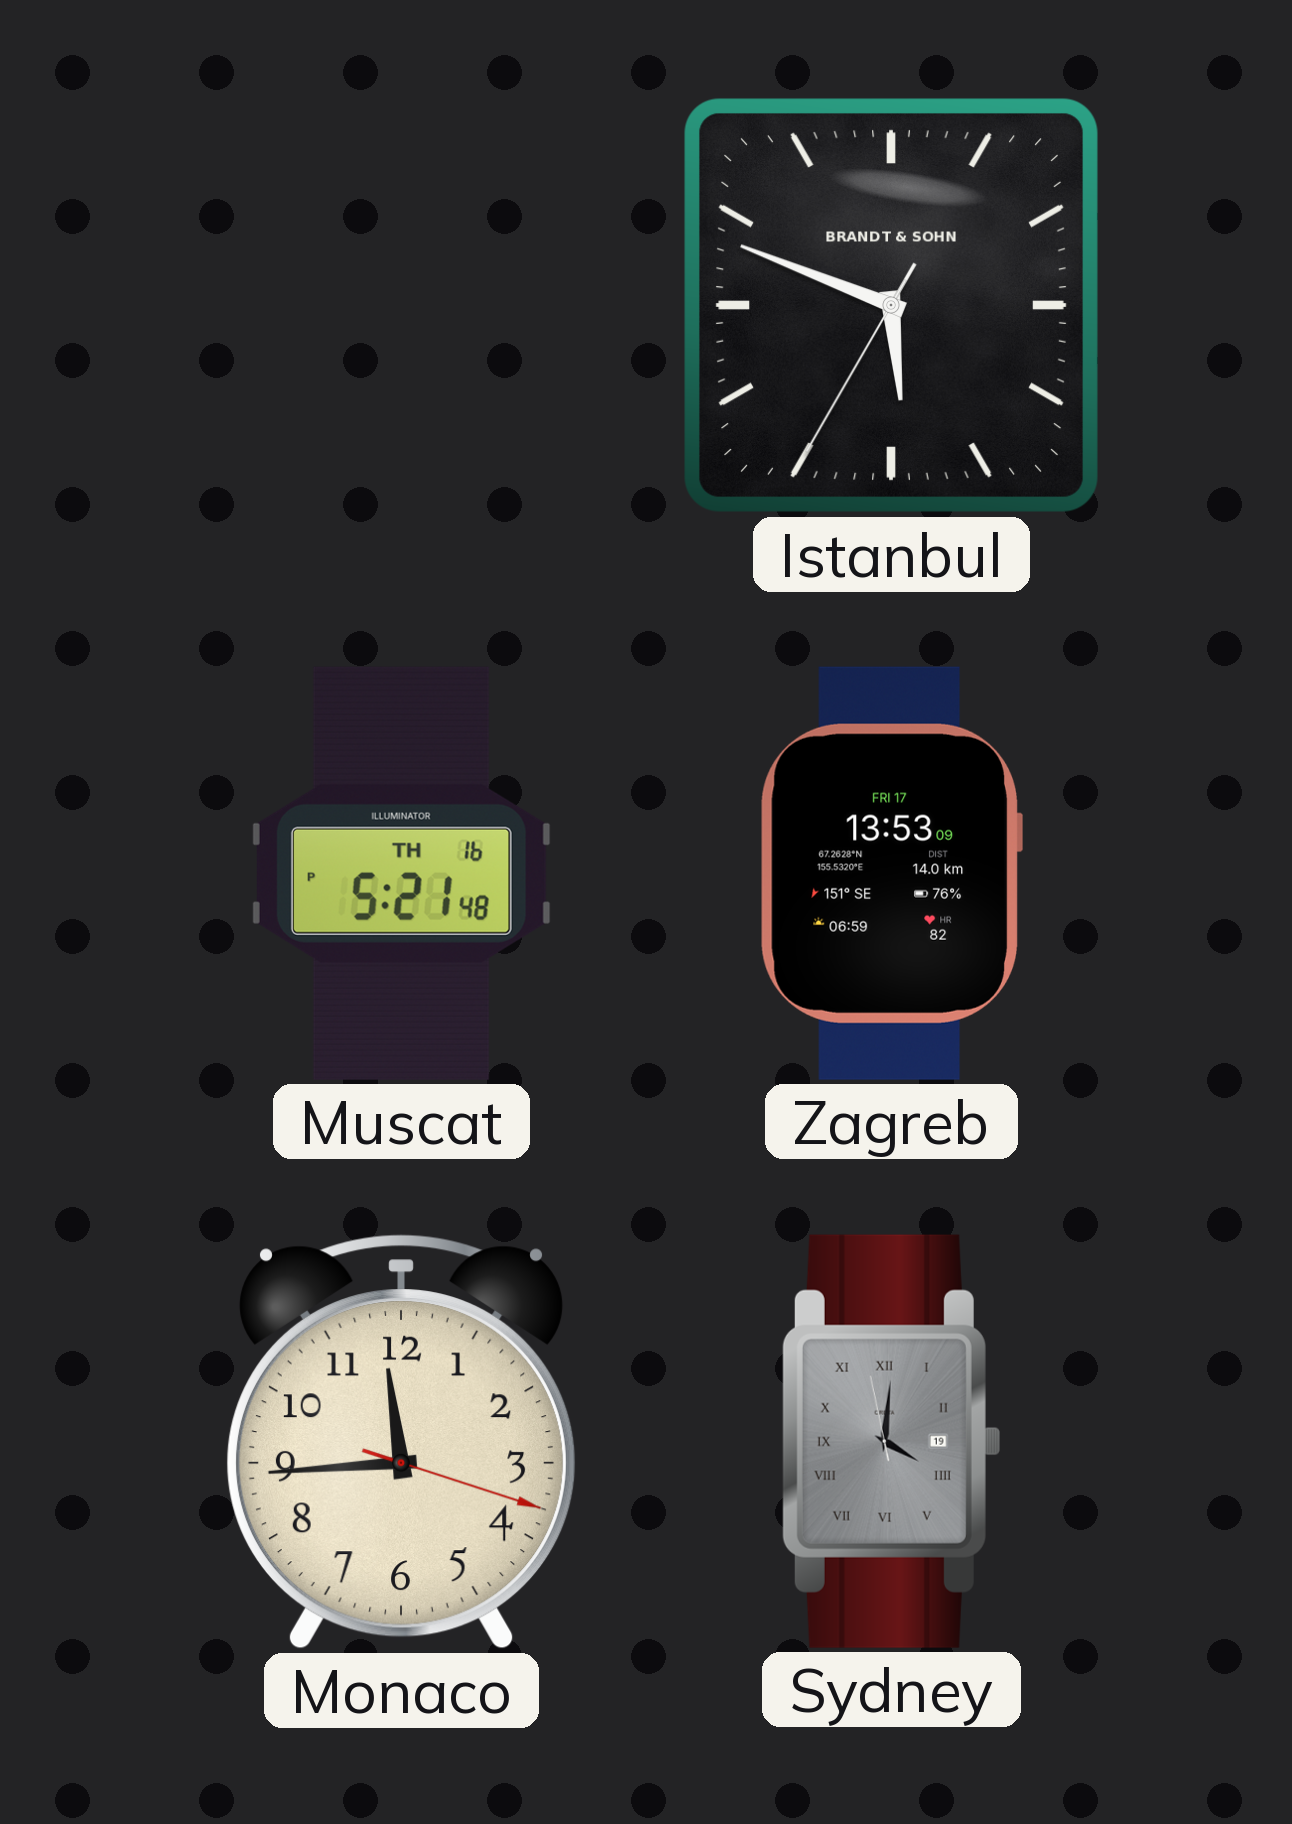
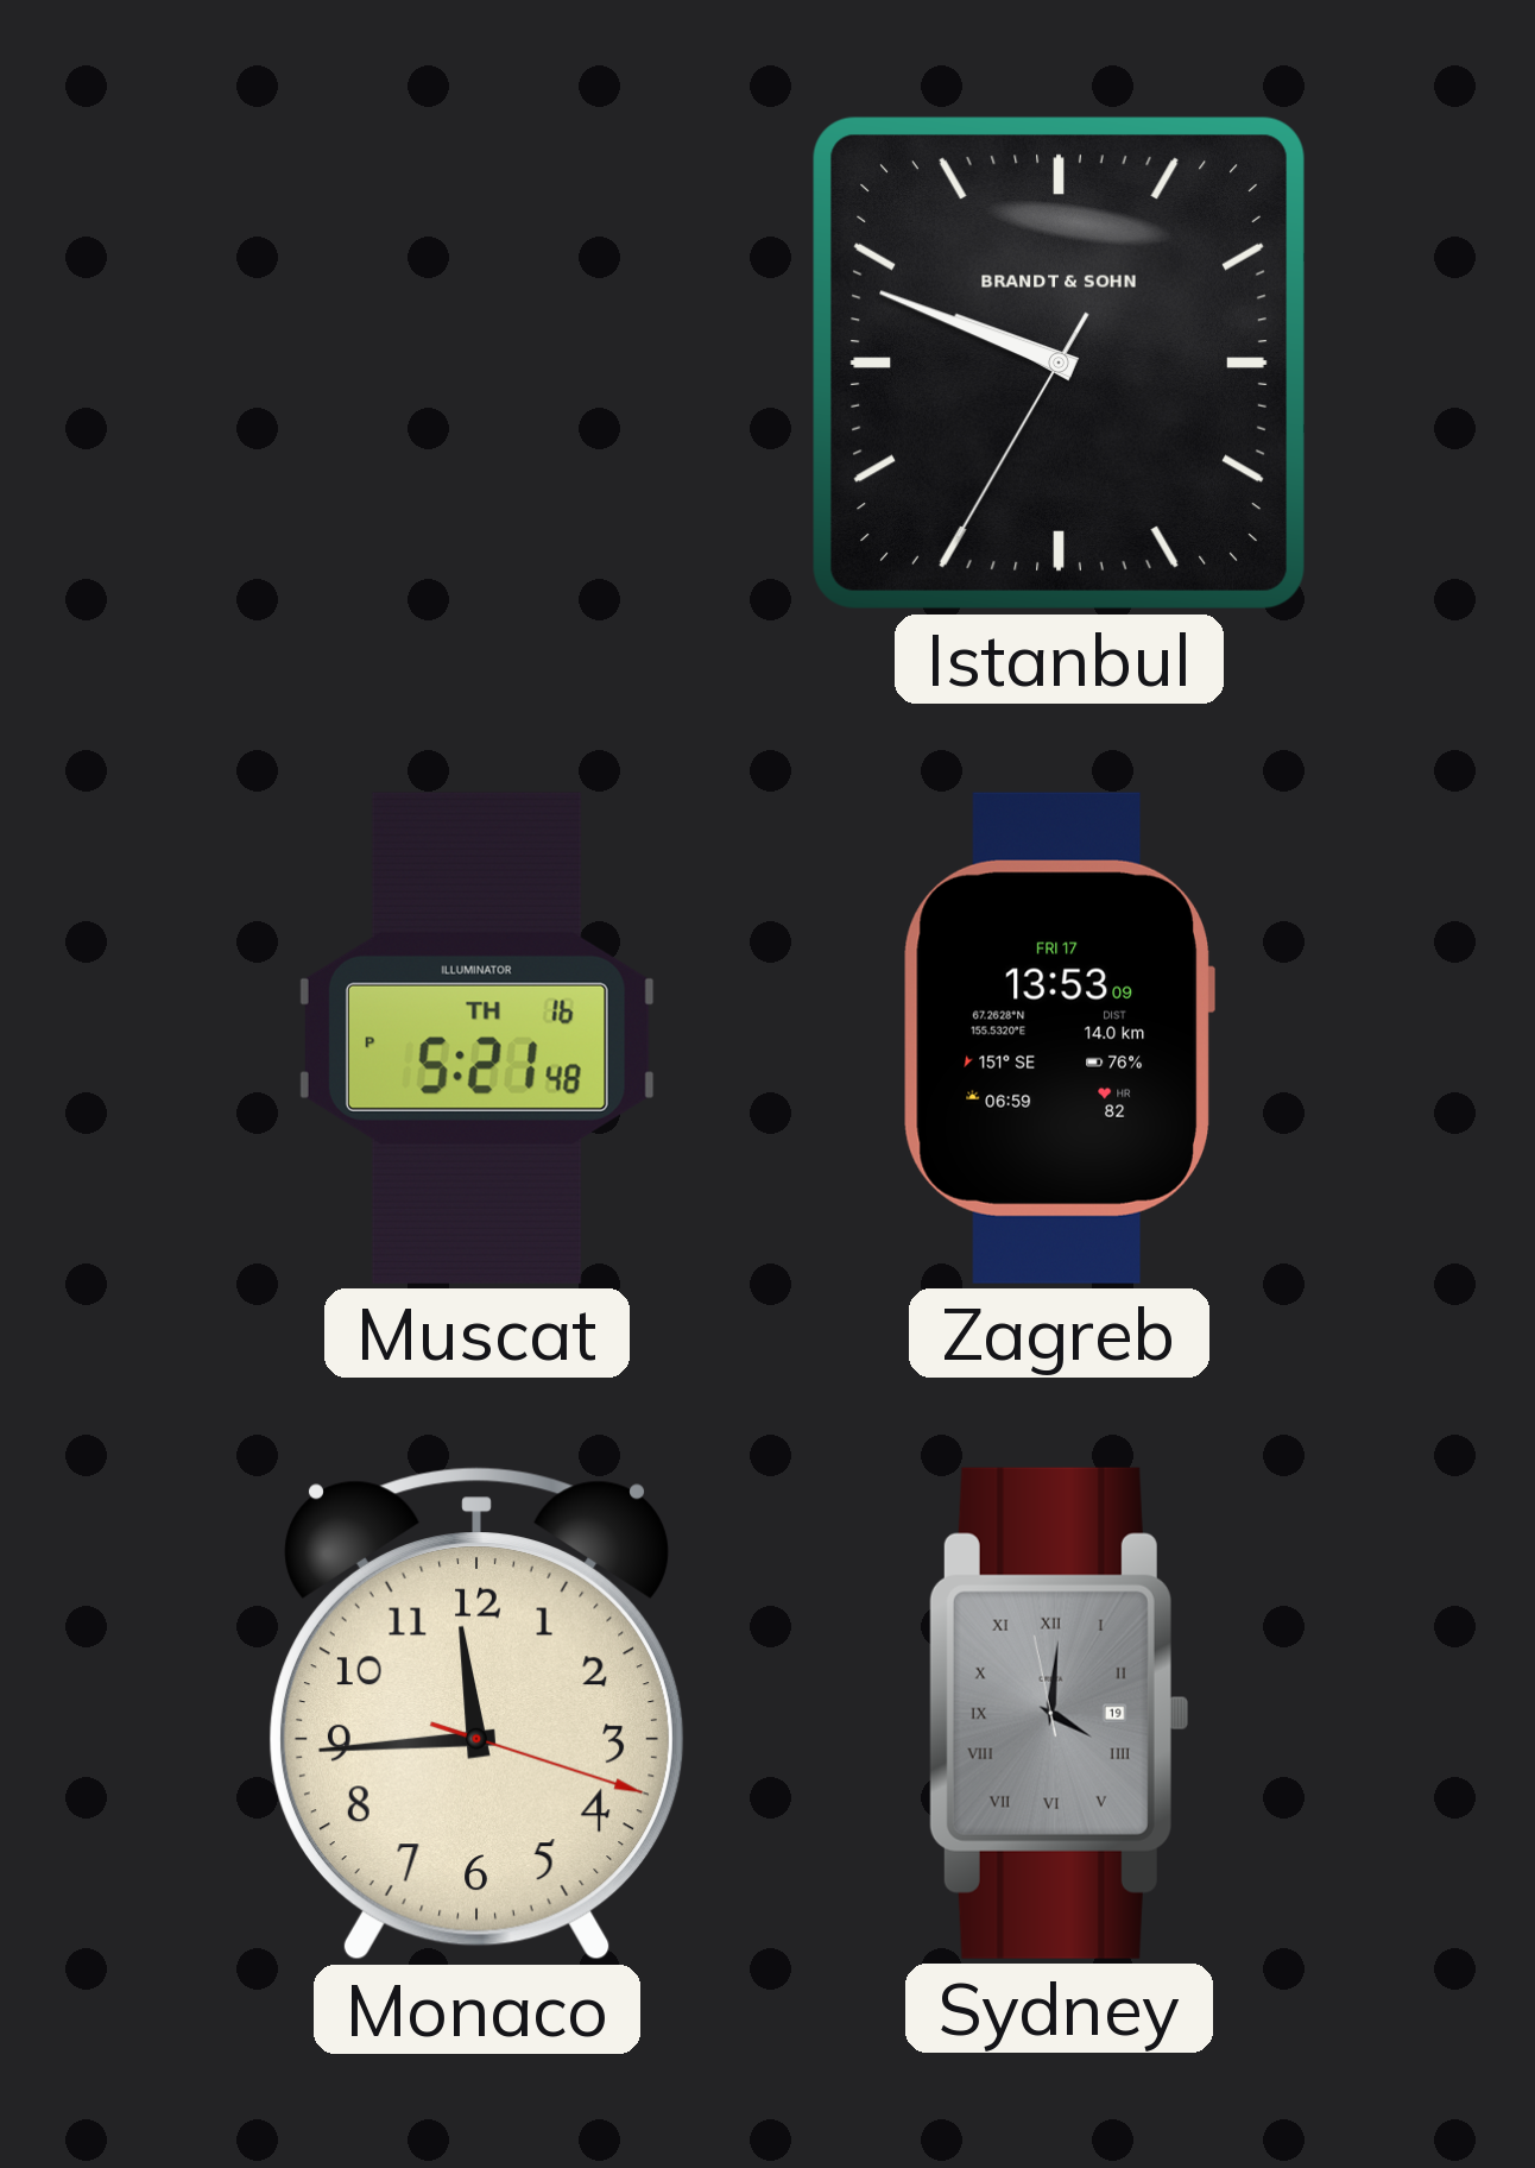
Istanbul: 5:48 -> 9:48
